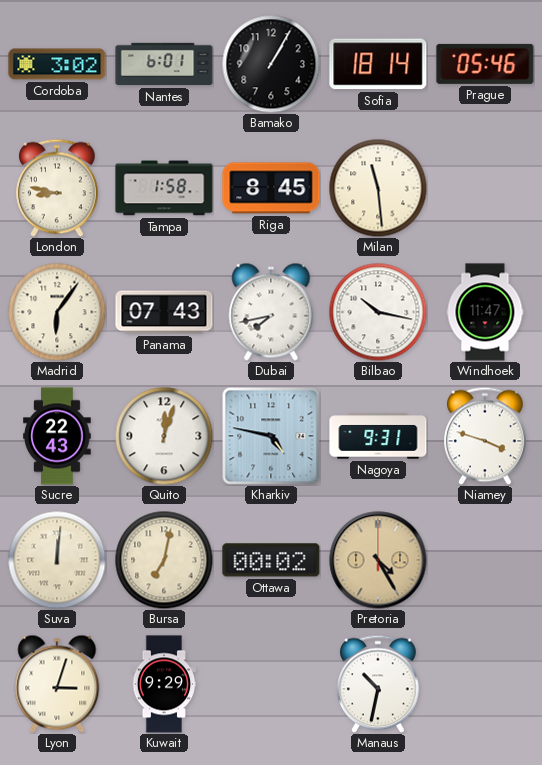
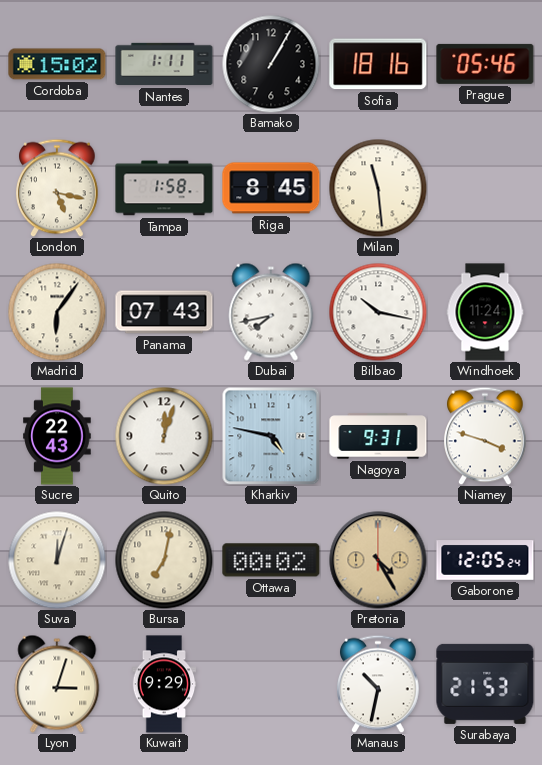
Cordoba: 3:02 -> 15:02
Nantes: 6:01 -> 1:11
Sofia: 18:14 -> 18:16
London: 8:47 -> 5:17
Windhoek: 11:47 -> 11:24
Suva: 12:01 -> 12:03
Gaborone: none -> 12:05
Surabaya: none -> 21:53
